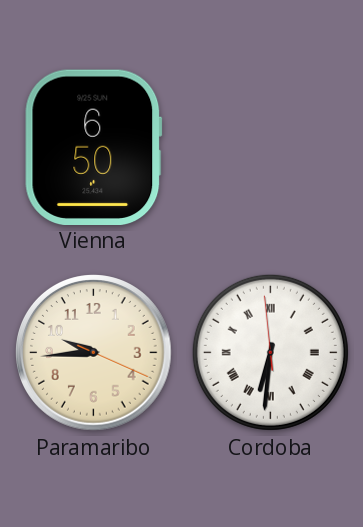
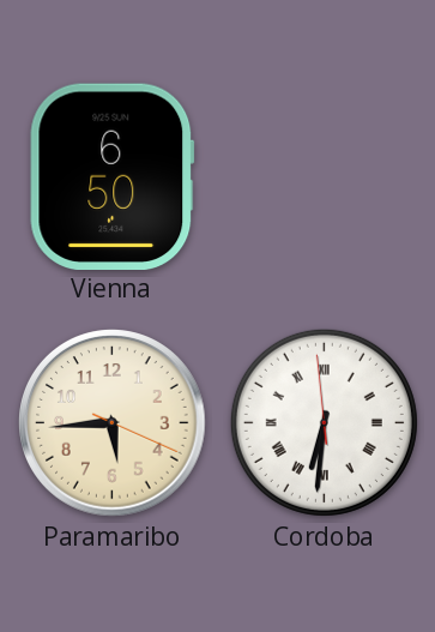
Paramaribo: 9:44 -> 5:44
